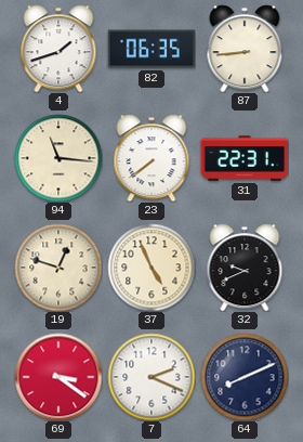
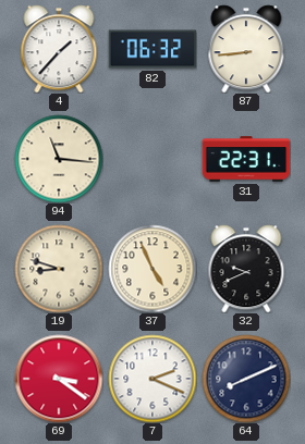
4: 1:42 -> 1:37
82: 06:35 -> 06:32
23: 7:39 -> none
19: 12:48 -> 8:48
